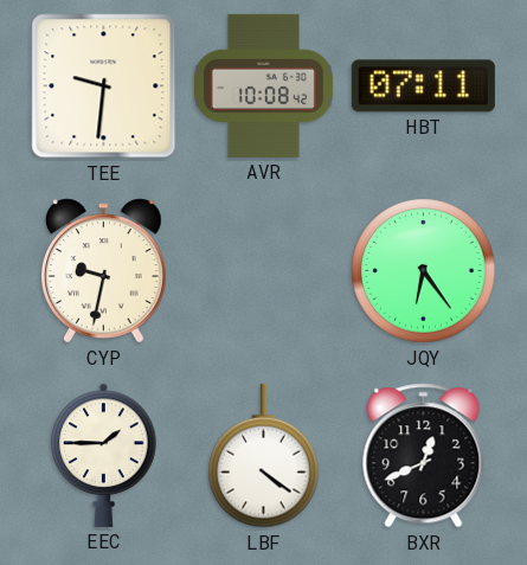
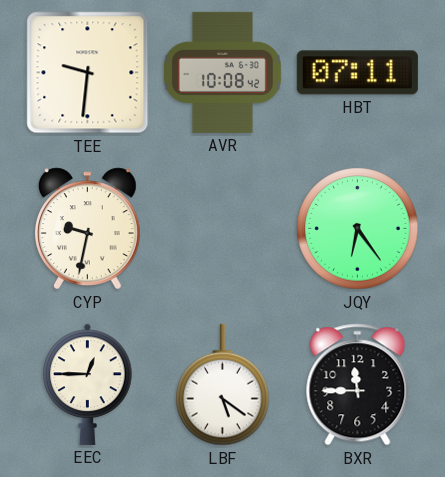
EEC: 1:45 -> 12:45
LBF: 4:21 -> 5:21
BXR: 12:41 -> 11:45
